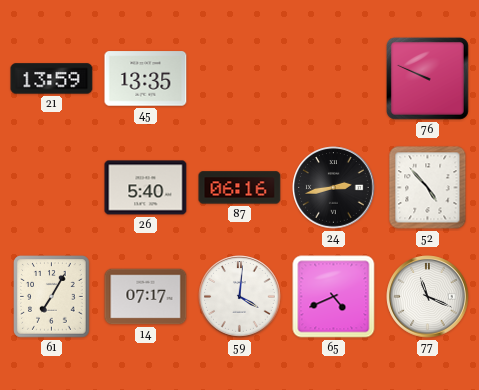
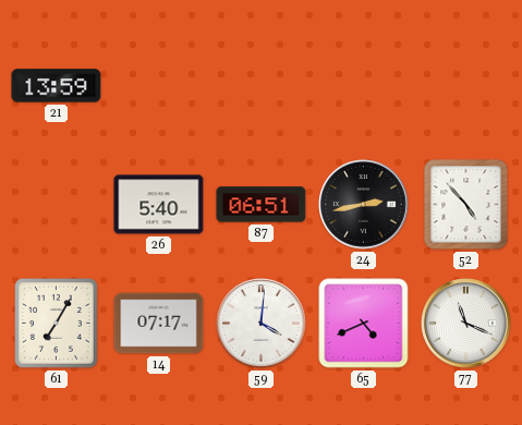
45: 13:35 -> none
76: 9:49 -> none
87: 06:16 -> 06:51
